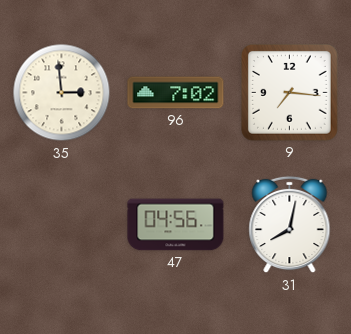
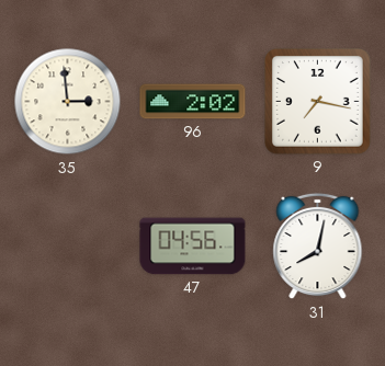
96: 7:02 -> 2:02
9: 7:16 -> 7:17
